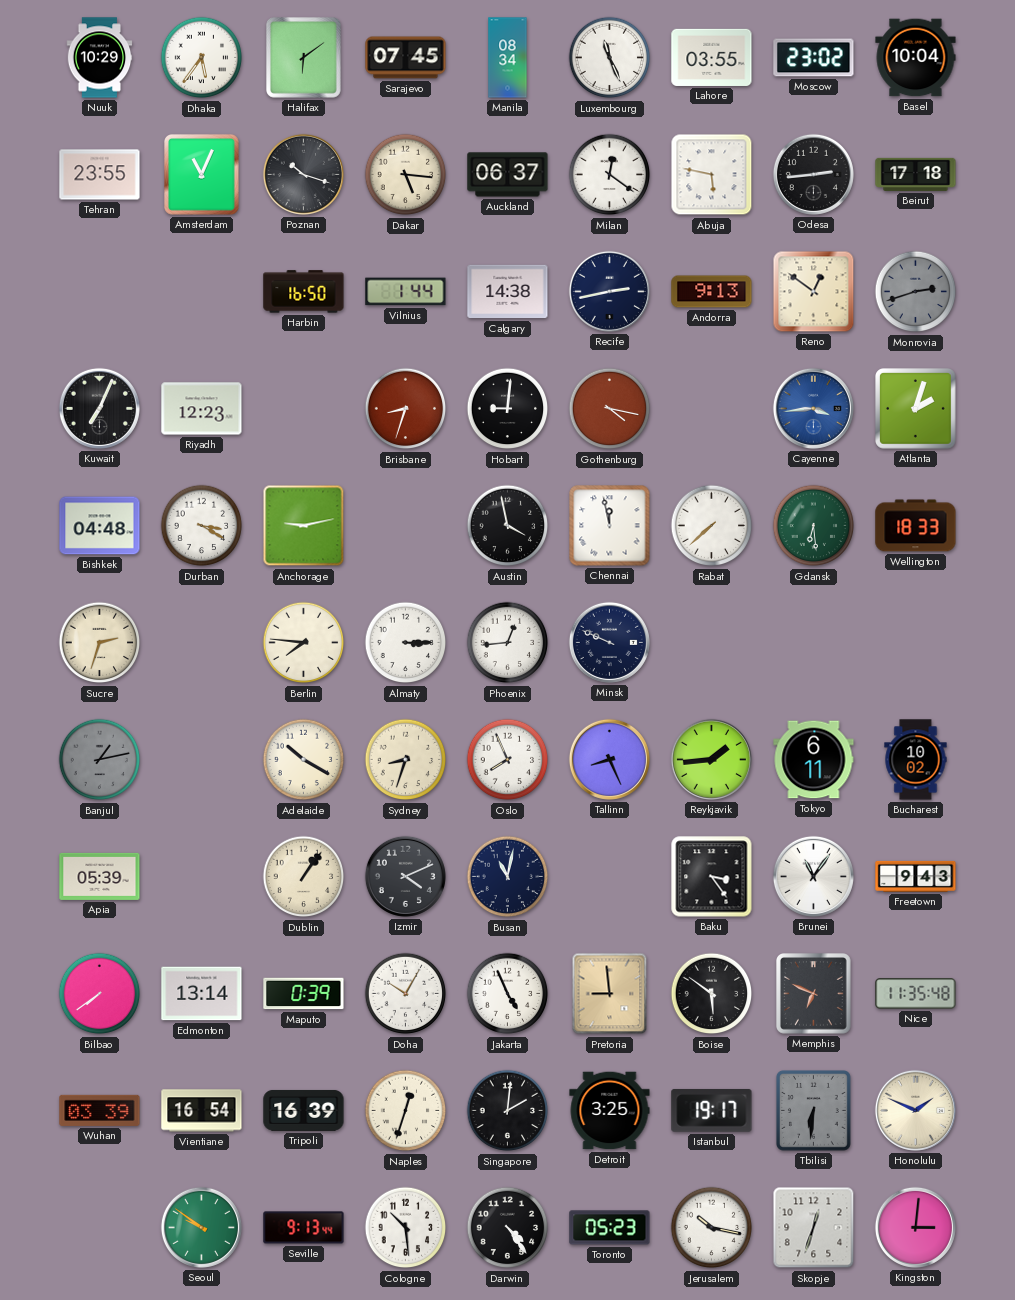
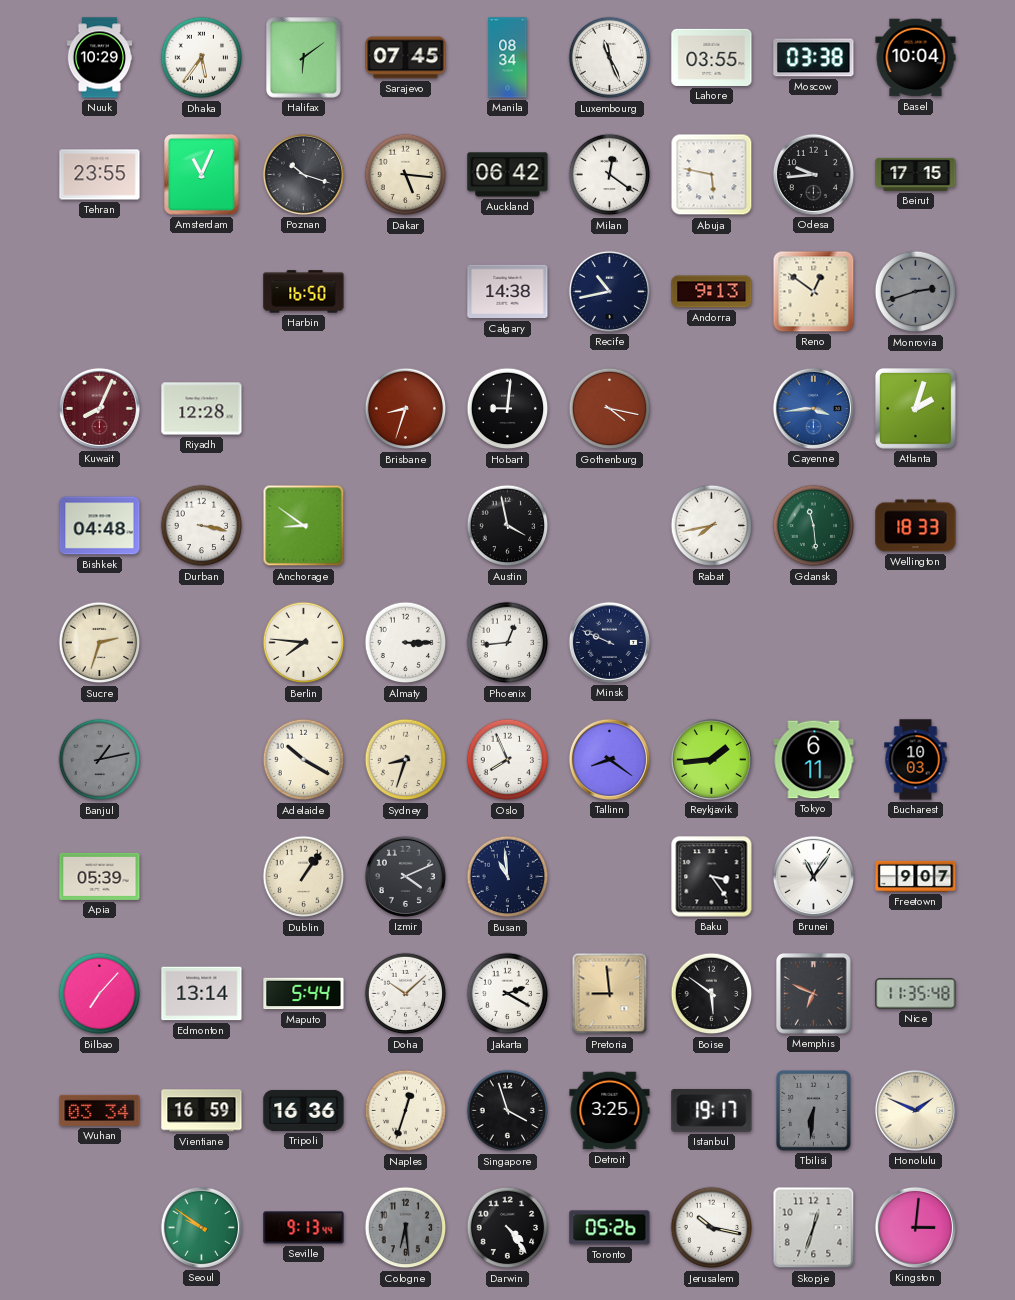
Moscow: 23:02 -> 03:38
Auckland: 06:37 -> 06:42
Odesa: 2:44 -> 9:44
Beirut: 17:18 -> 17:15
Vilnius: 1:44 -> none
Recife: 2:43 -> 10:43
Kuwait: 7:04 -> 8:04
Kuwait dial: black -> burgundy
Riyadh: 12:23 -> 12:28
Durban: 3:20 -> 3:17
Anchorage: 9:13 -> 8:51
Chennai: 11:58 -> none
Rabat: 7:38 -> 7:43
Gdansk: 6:29 -> 11:29
Tallinn: 8:26 -> 8:21
Bucharest: 10:02 -> 10:03
Busan: 11:02 -> 10:59
Freetown: 9:43 -> 9:07
Bilbao: 7:39 -> 7:07
Maputo: 0:39 -> 5:44
Doha: 10:05 -> 10:08
Jakarta: 4:56 -> 2:20
Wuhan: 03:39 -> 03:34
Vientiane: 16:54 -> 16:59
Tripoli: 16:39 -> 16:36
Singapore: 2:01 -> 3:57
Cologne: 10:29 -> 6:29
Cologne dial: white -> grey
Toronto: 05:23 -> 05:26
